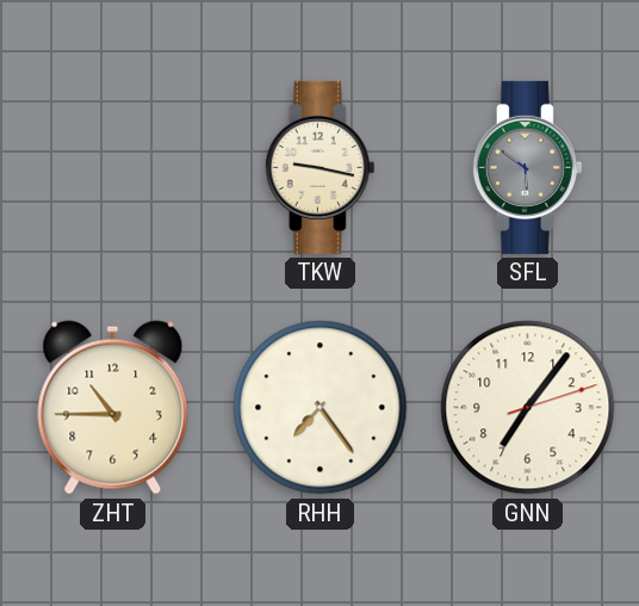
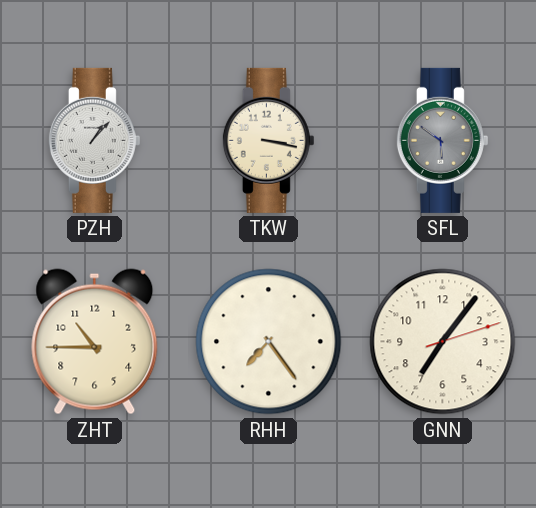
PZH: none -> 1:07
TKW: 9:17 -> 3:17
